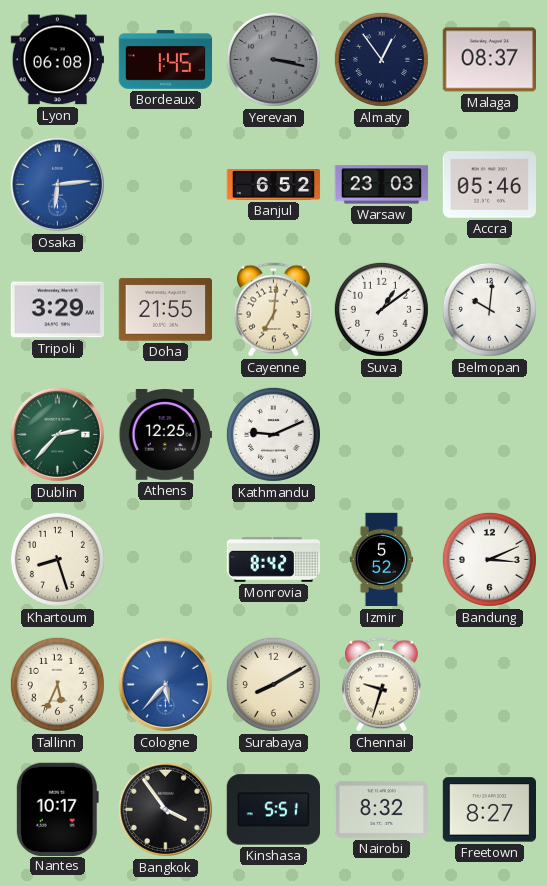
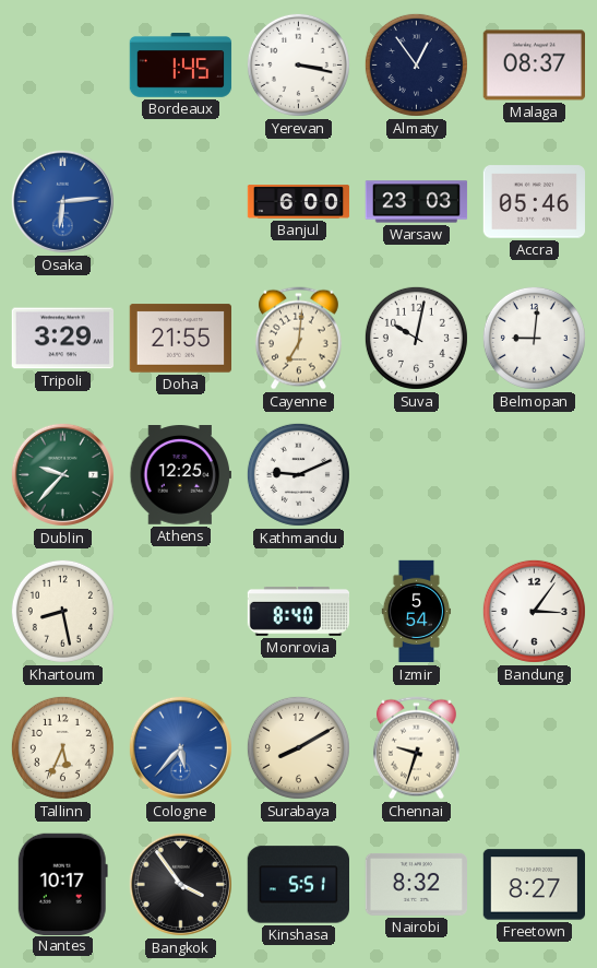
Lyon: 06:08 -> none
Yerevan dial: grey -> white
Banjul: 6:52 -> 6:00
Suva: 1:09 -> 10:02
Belmopan: 10:01 -> 9:01
Dublin: 2:37 -> 9:37
Khartoum: 8:27 -> 8:28
Monrovia: 8:42 -> 8:40
Izmir: 5:52 -> 5:54
Bandung: 3:11 -> 3:06
